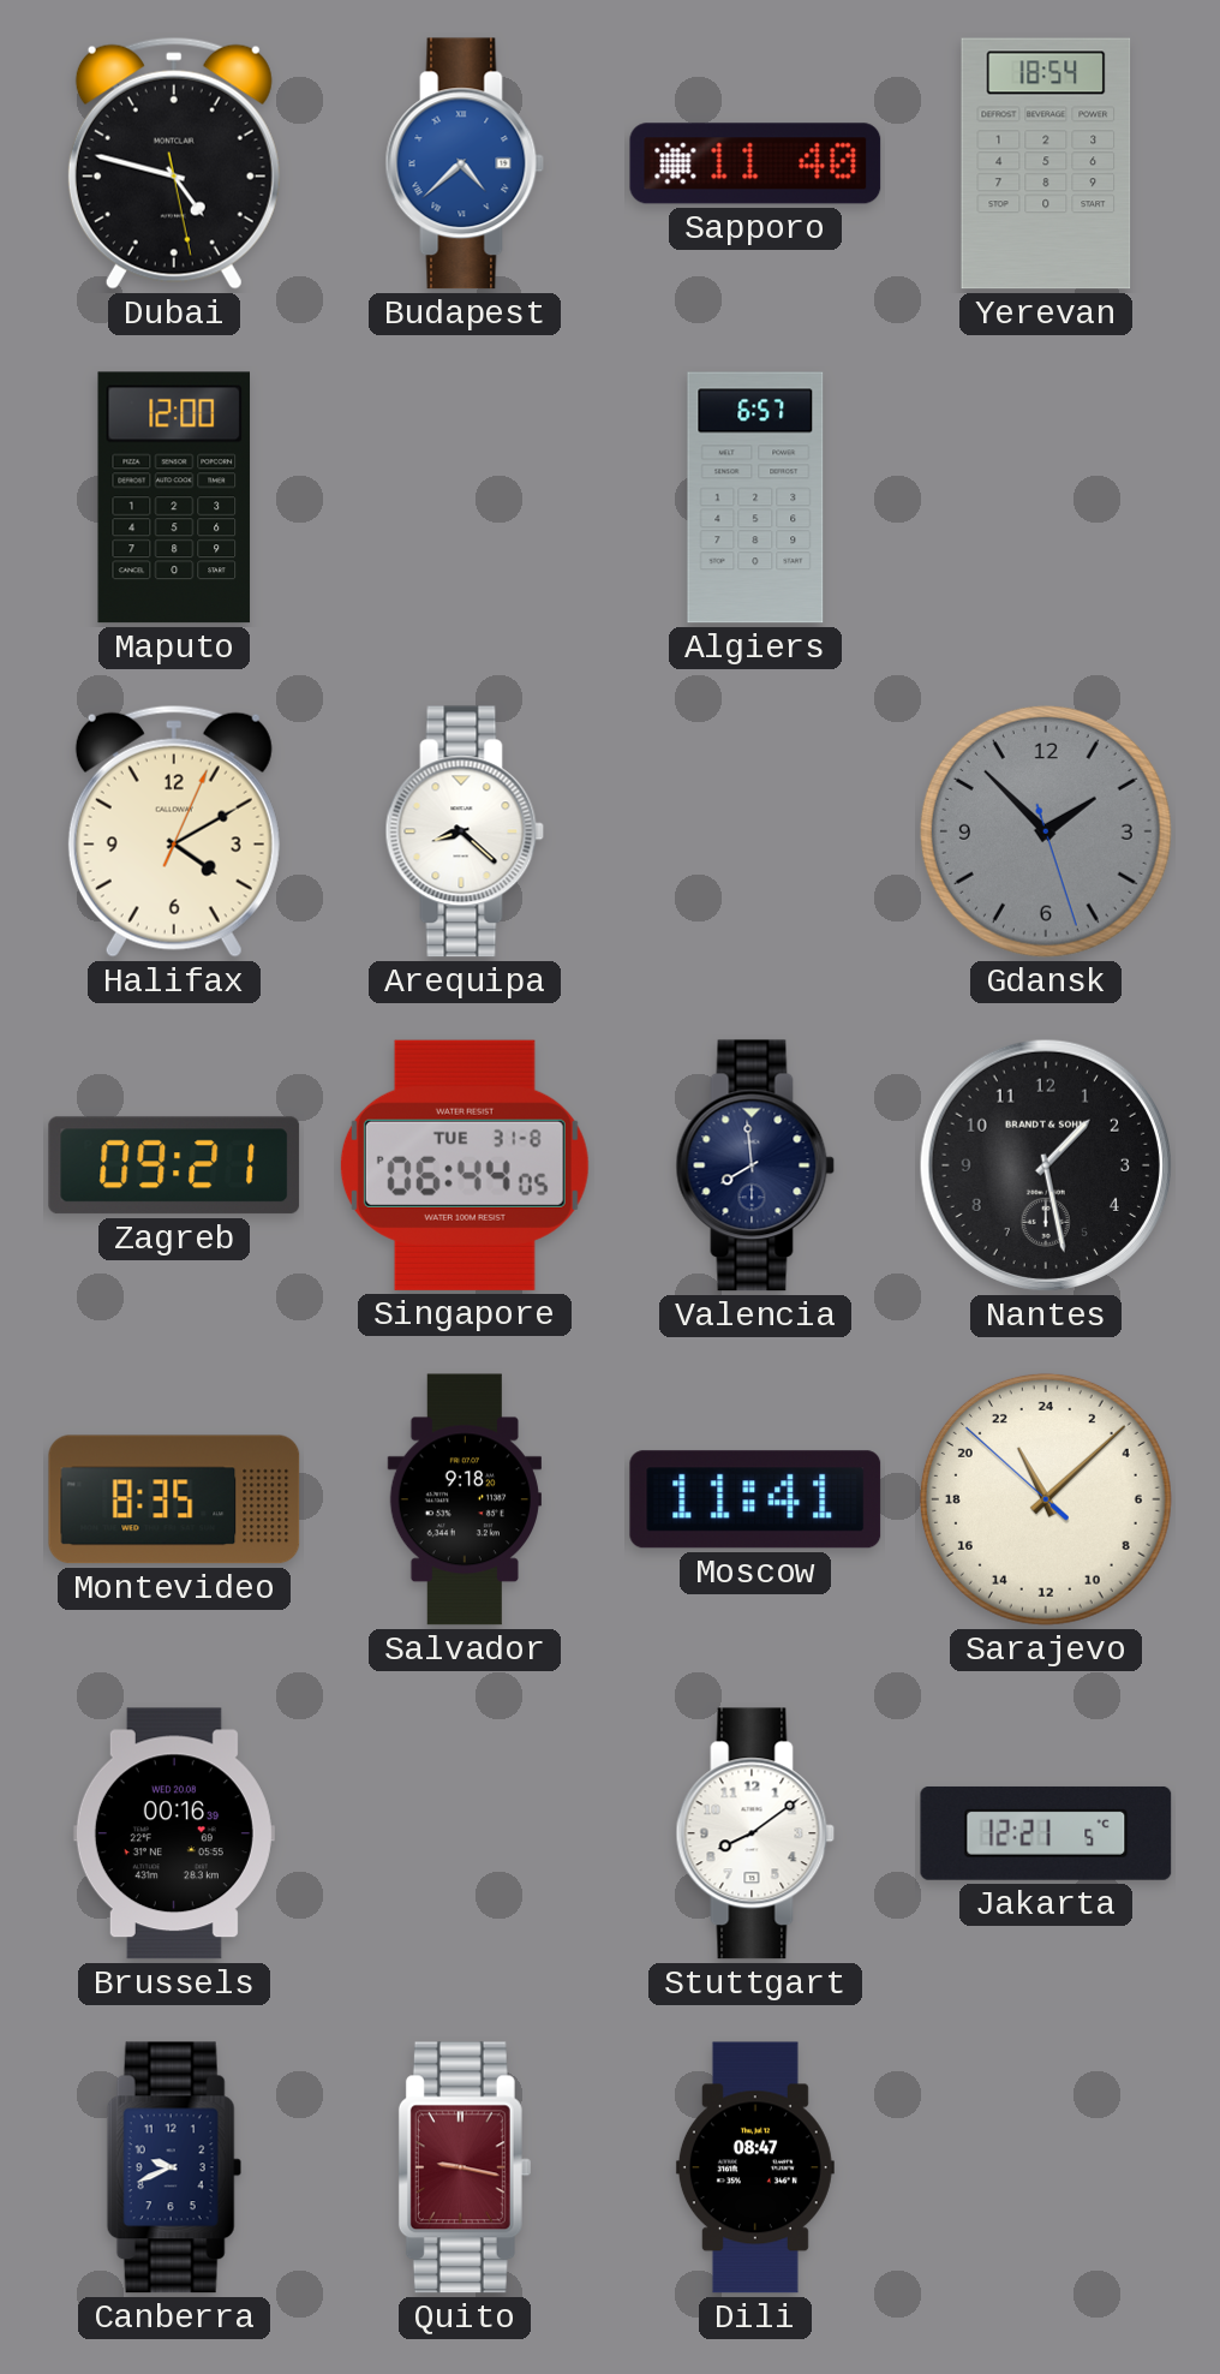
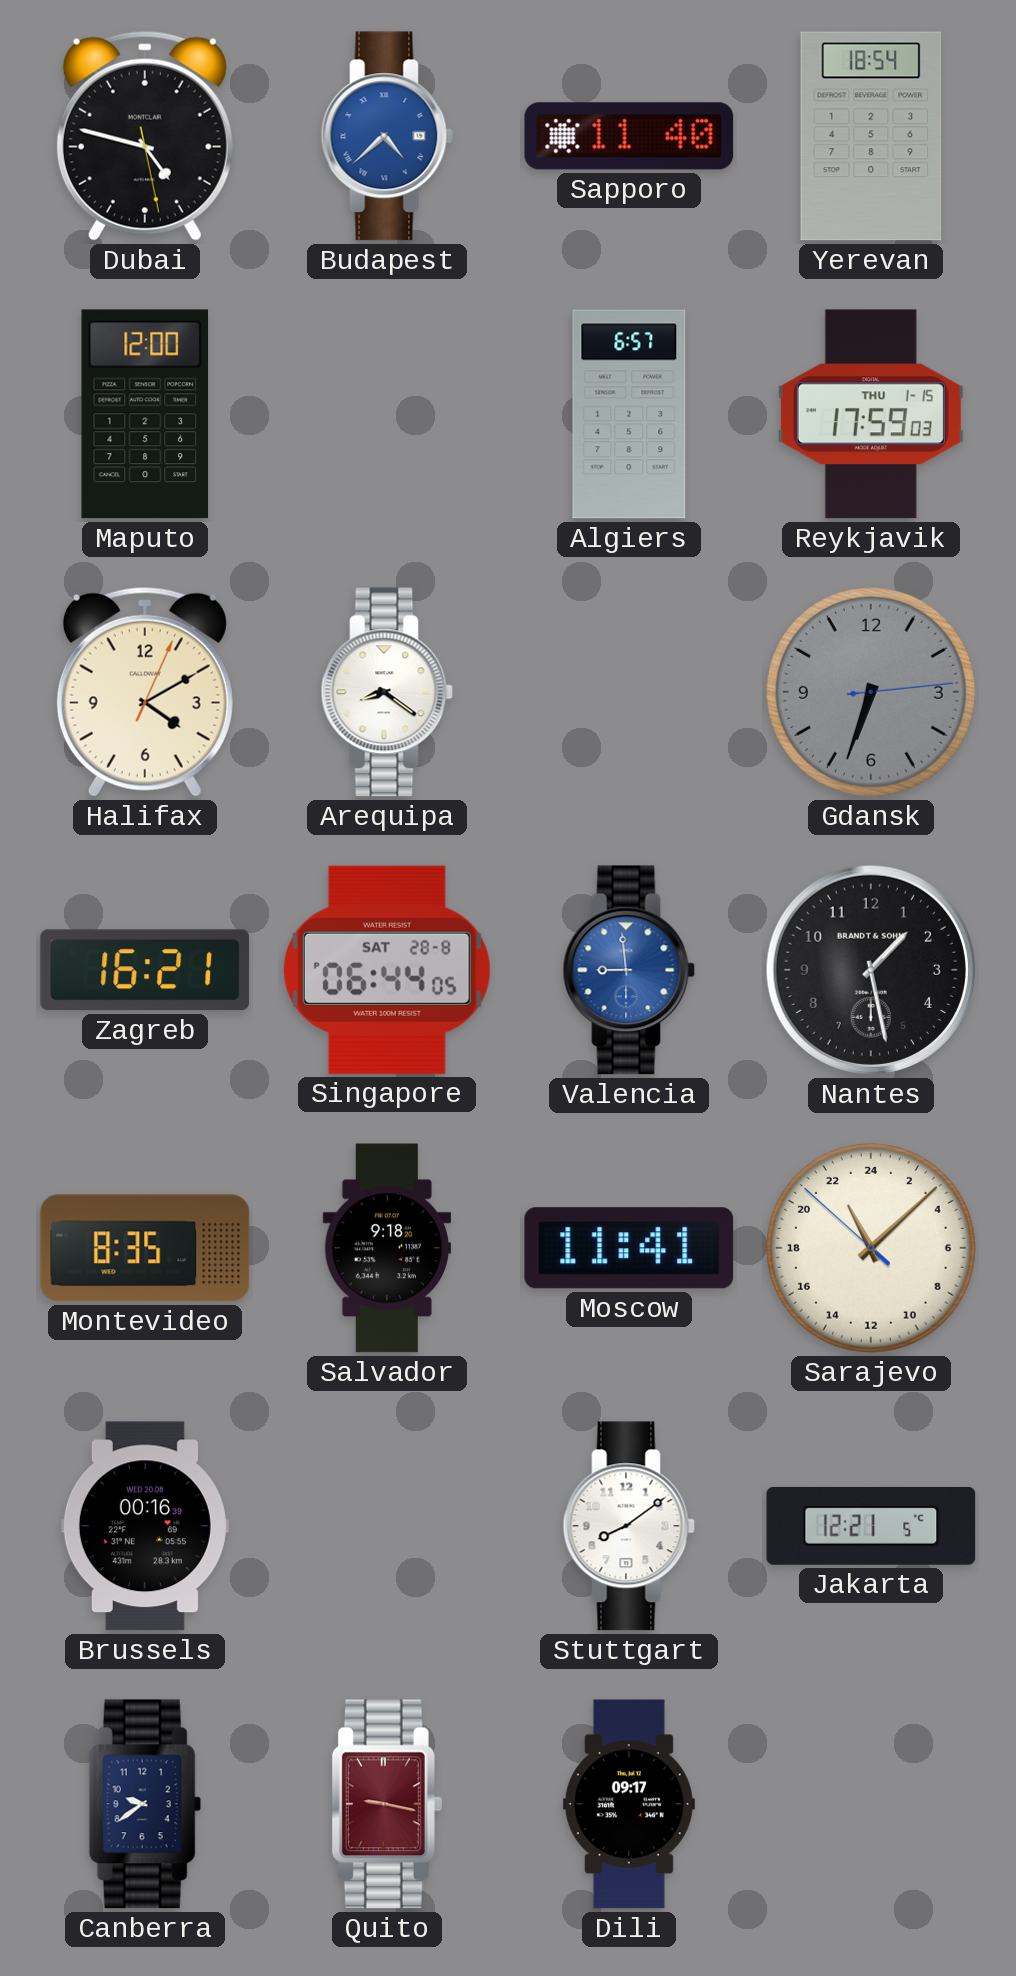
Reykjavik: none -> 17:59
Arequipa: 8:22 -> 8:21
Gdansk: 1:52 -> 6:33
Zagreb: 09:21 -> 16:21
Singapore date: TUE 31-8 -> SAT 28-8
Valencia: 7:59 -> 8:59
Valencia dial: navy -> blue
Canberra: 9:41 -> 9:39
Dili: 08:47 -> 09:17
